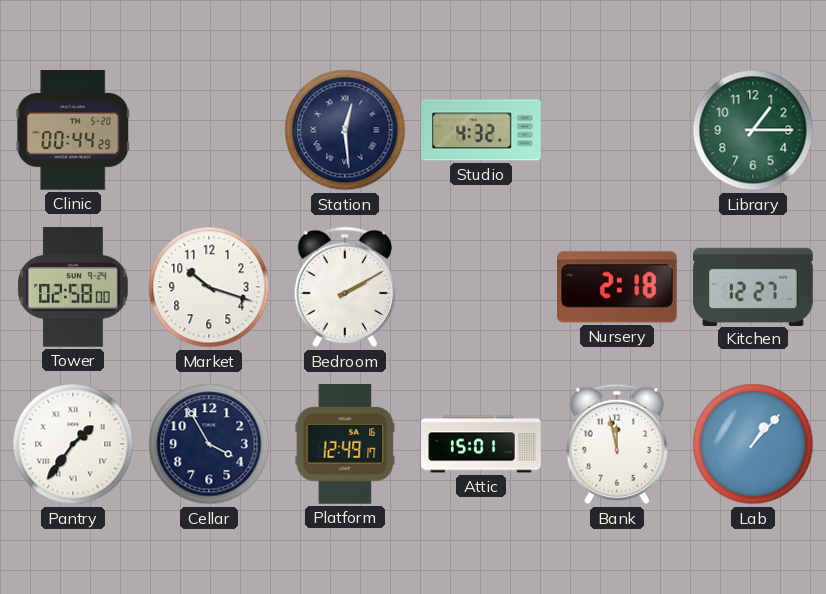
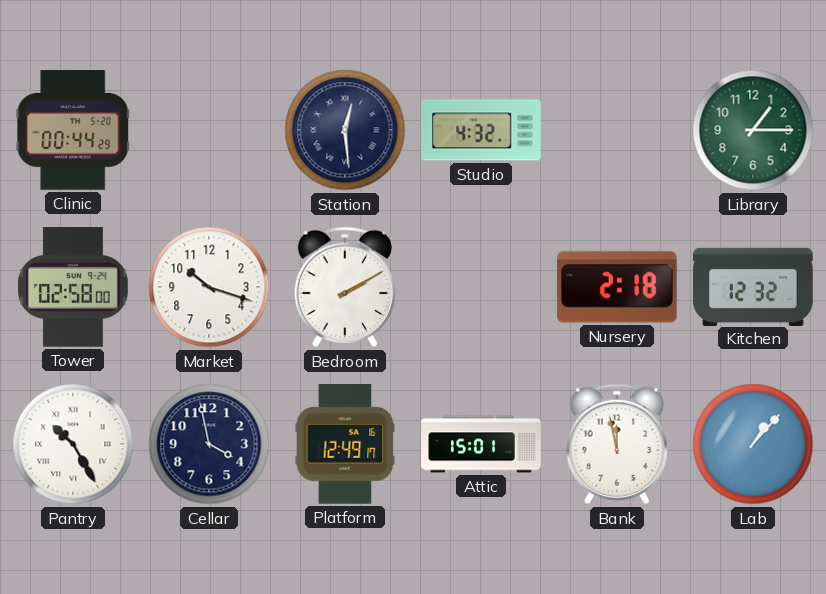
Kitchen: 12:27 -> 12:32
Pantry: 1:36 -> 10:25
Cellar: 3:55 -> 3:58
